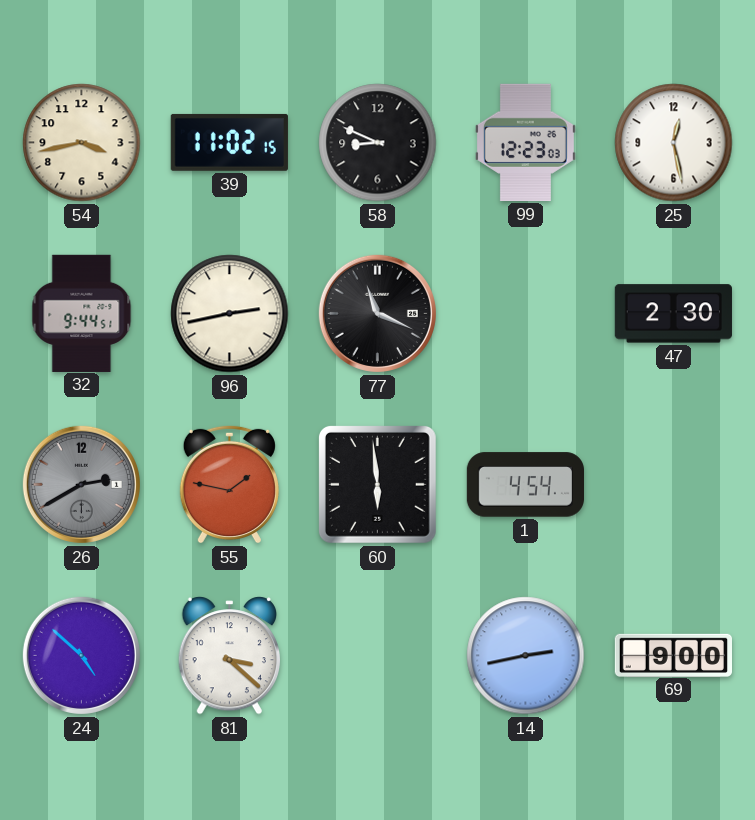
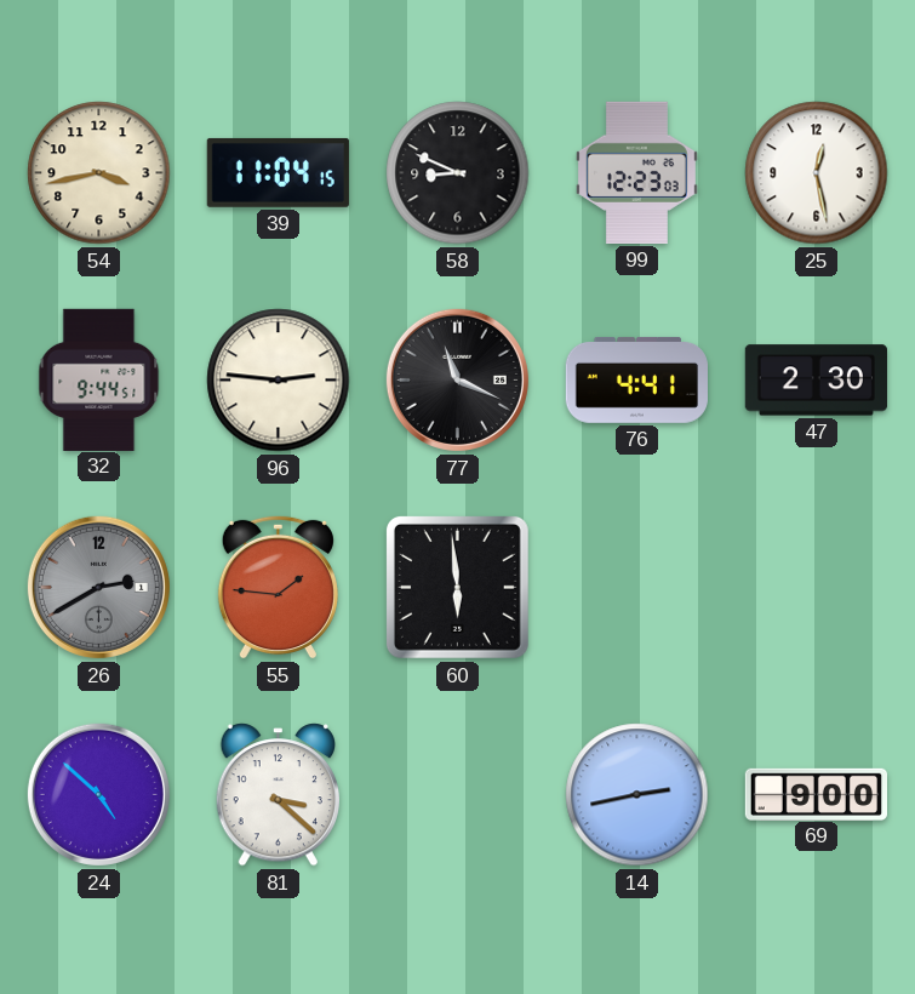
39: 11:02 -> 11:04
96: 2:43 -> 2:46
76: none -> 4:41
55: 1:47 -> 1:46
1: 4:54 -> none
